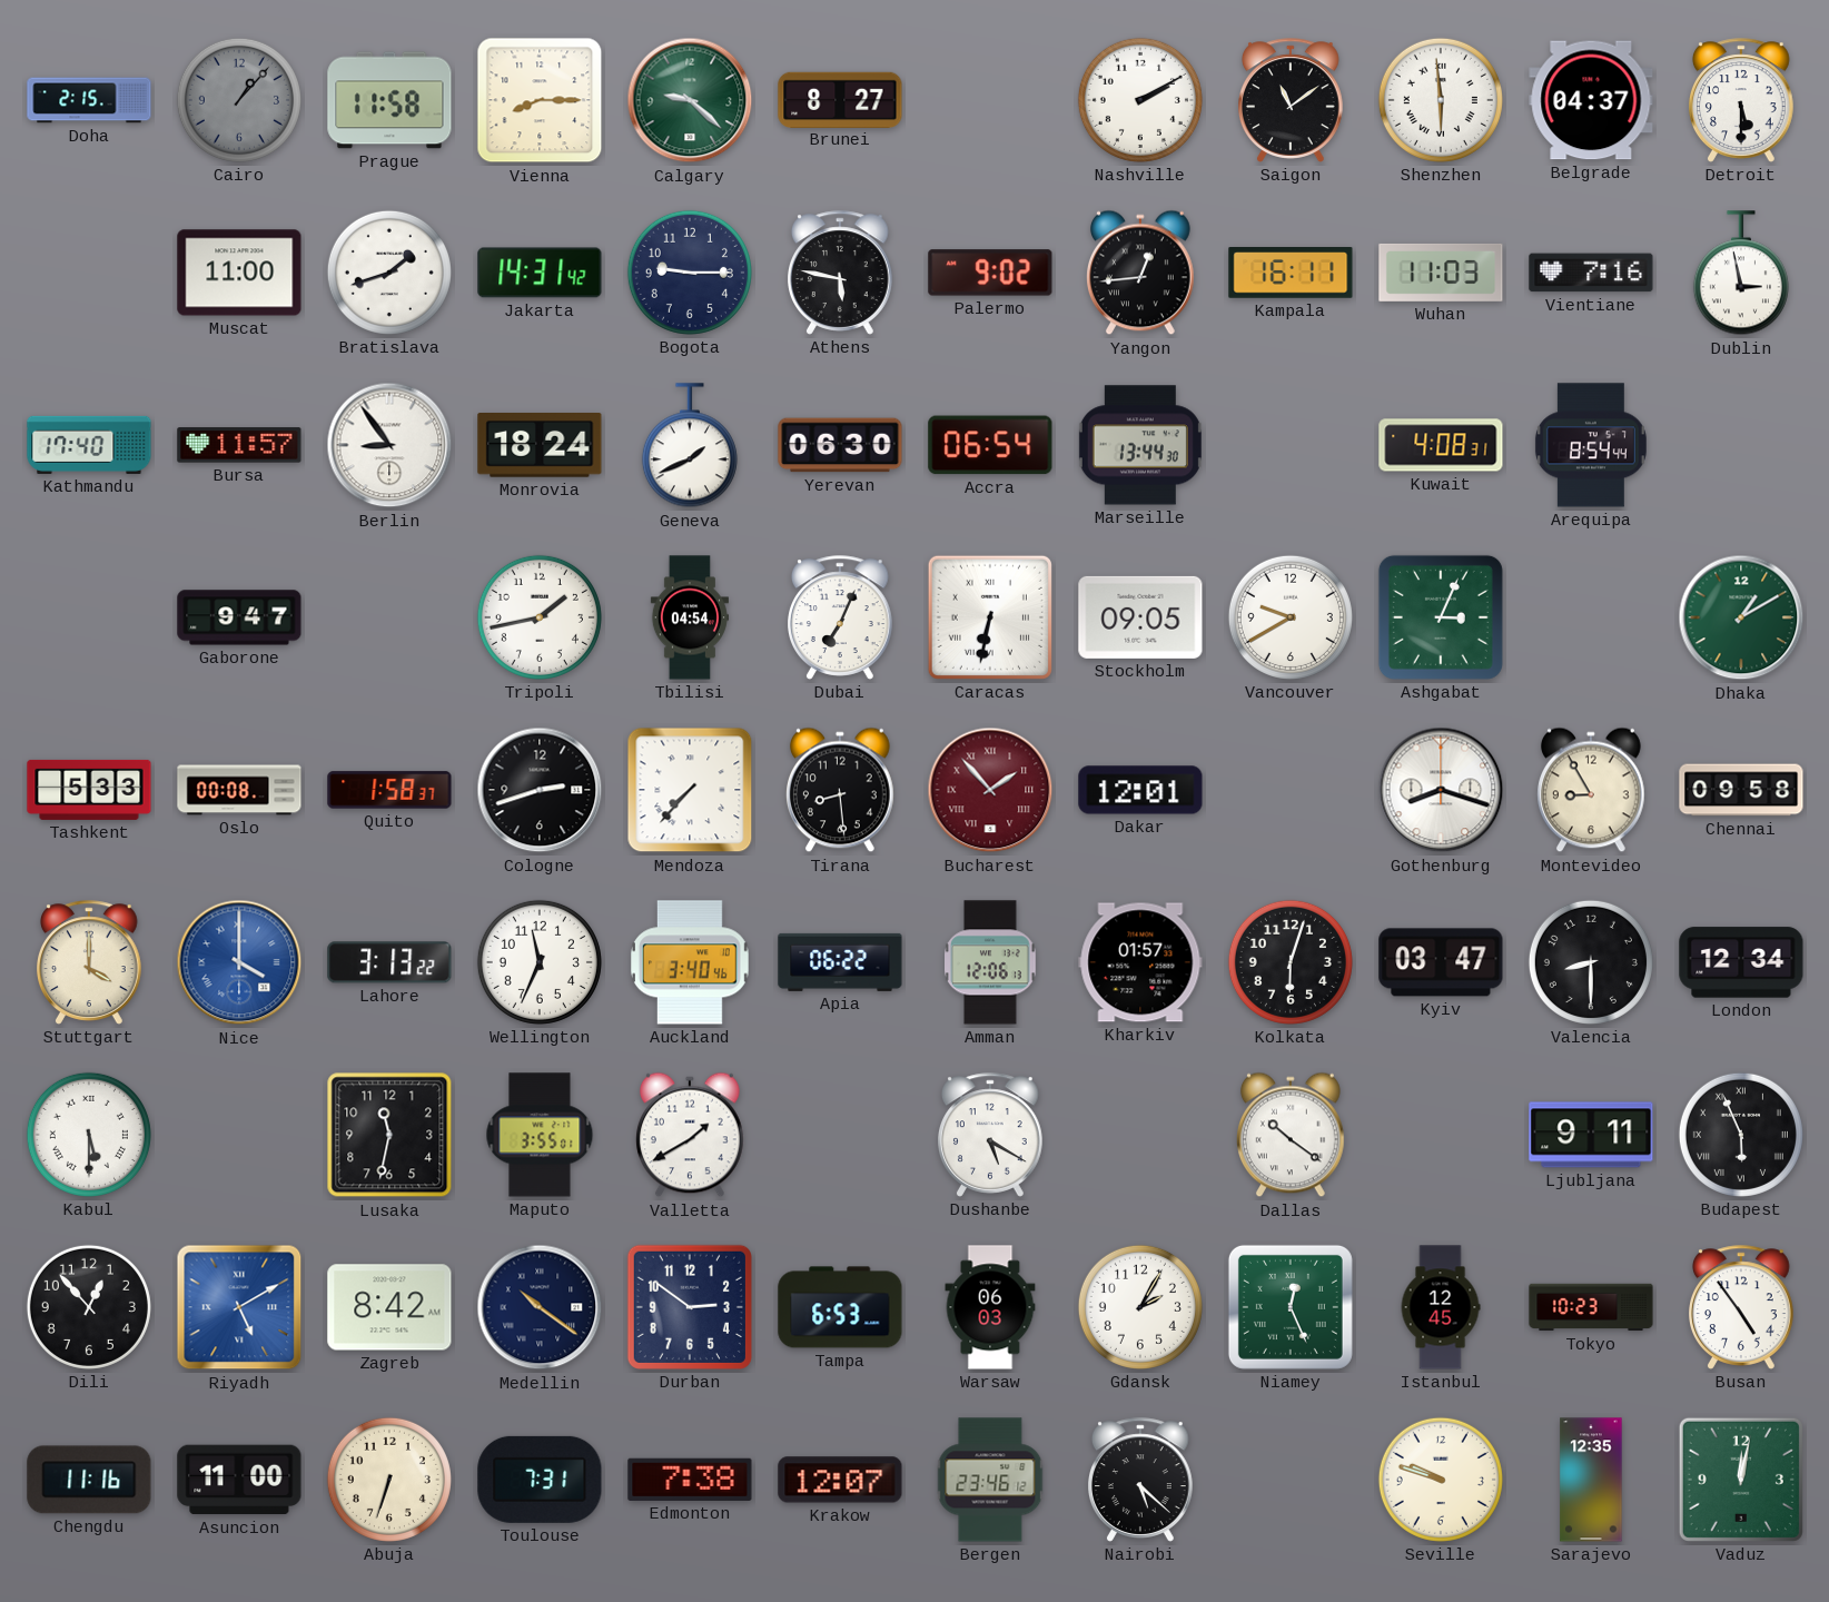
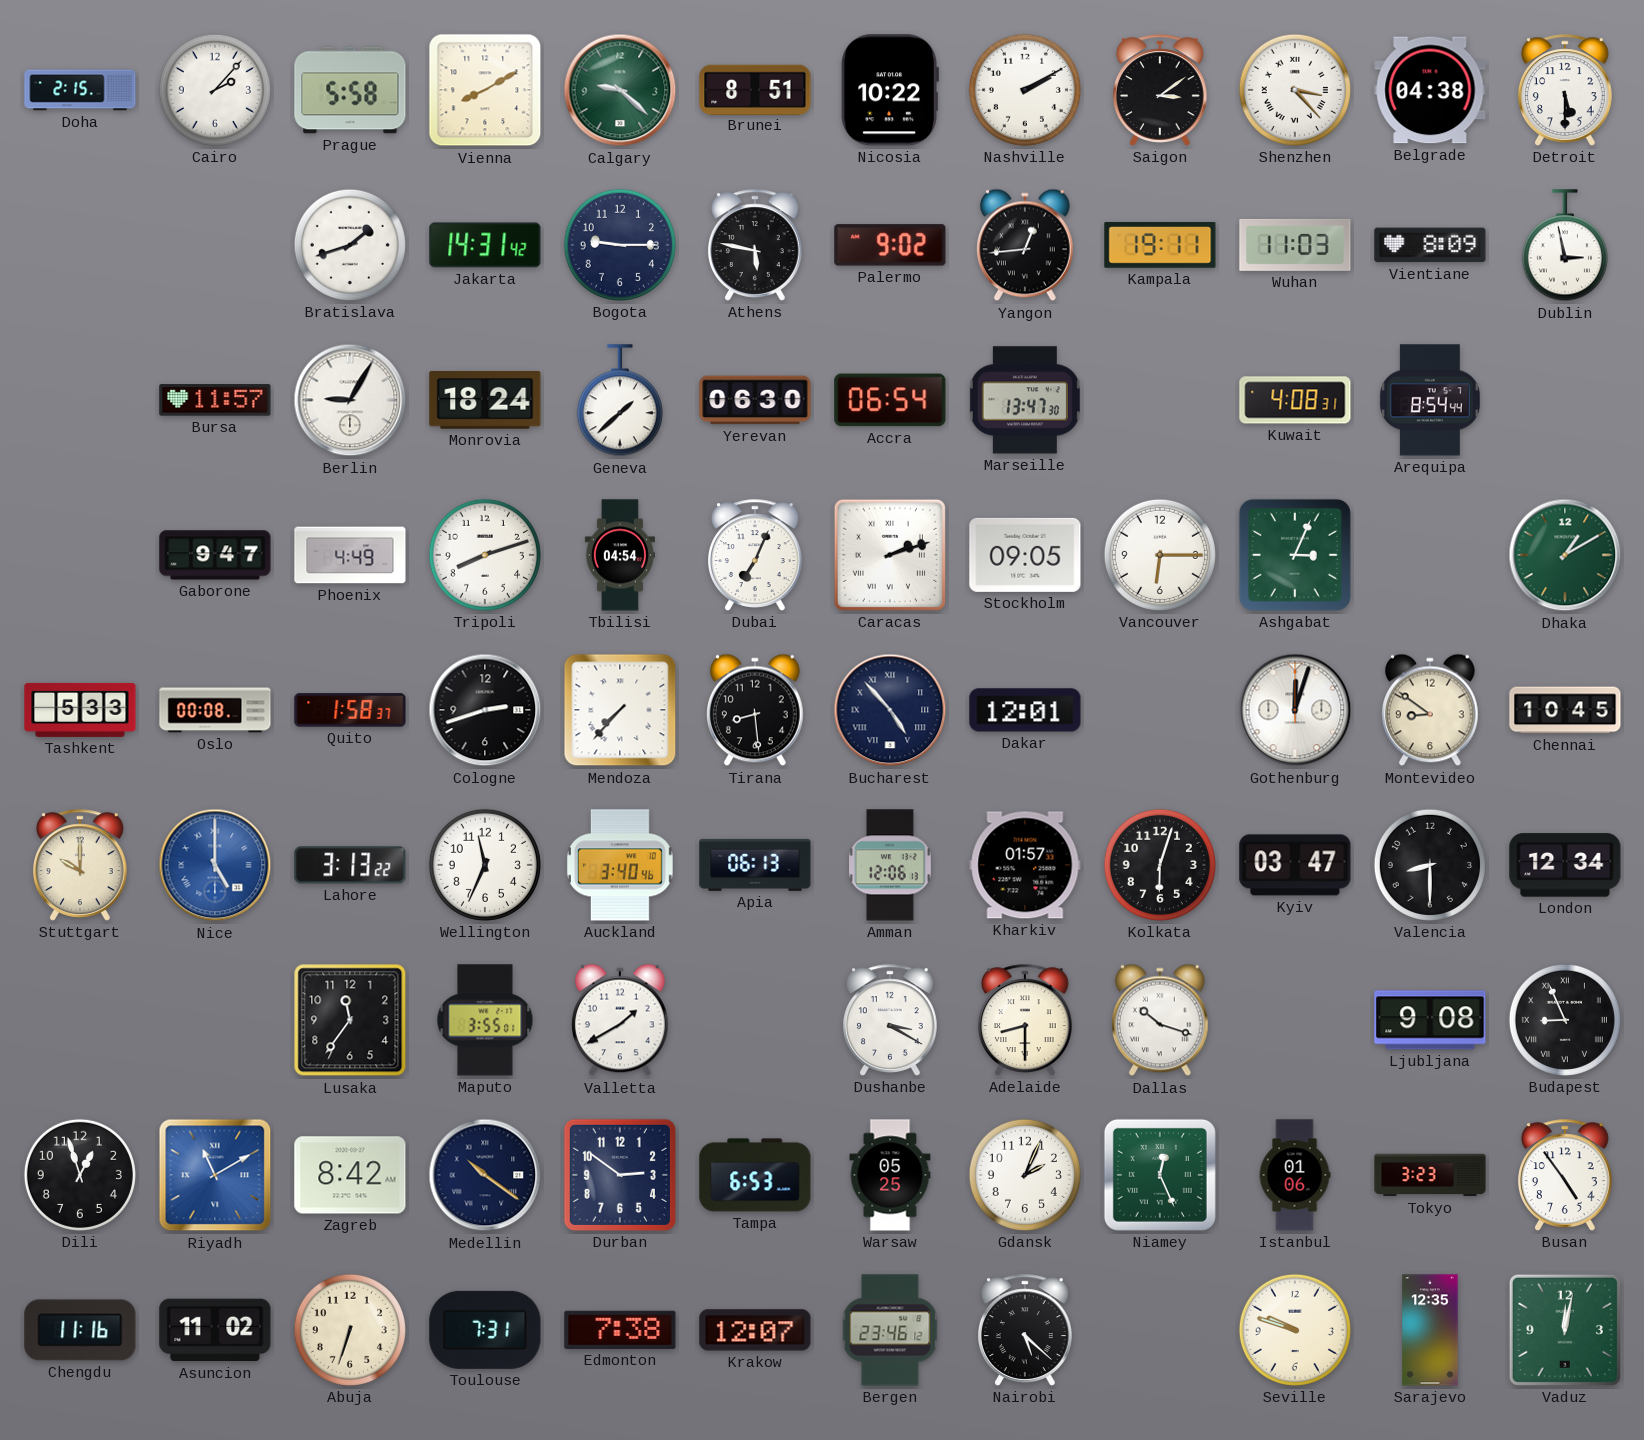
Cairo: 1:07 -> 2:07
Cairo dial: grey -> white
Prague: 11:58 -> 5:58
Vienna: 8:15 -> 8:10
Brunei: 8:27 -> 8:51
Nicosia: none -> 10:22
Saigon: 11:09 -> 3:09
Shenzhen: 5:59 -> 3:23
Belgrade: 04:37 -> 04:38
Muscat: 11:00 -> none
Kampala: 16:11 -> 19:11
Vientiane: 7:16 -> 8:09
Kathmandu: 17:40 -> none
Berlin: 8:54 -> 9:05
Geneva: 1:41 -> 1:38
Marseille: 13:44 -> 13:47
Phoenix: none -> 4:49
Tripoli: 1:43 -> 8:12
Caracas: 6:32 -> 2:12
Vancouver: 9:40 -> 6:15
Bucharest: 1:53 -> 4:53
Bucharest dial: burgundy -> navy
Gothenburg: 8:18 -> 12:03
Montevideo: 8:55 -> 8:51
Chennai: 09:58 -> 10:45
Stuttgart: 4:00 -> 10:00
Nice: 4:00 -> 5:00
Apia: 06:22 -> 06:13
Kabul: 5:30 -> none
Lusaka: 11:32 -> 11:36
Dushanbe: 5:20 -> 3:20
Adelaide: none -> 8:30
Dallas: 10:21 -> 10:18
Ljubljana: 9:11 -> 9:08
Budapest: 5:56 -> 8:56
Dili: 12:53 -> 12:57
Riyadh: 5:10 -> 11:10
Warsaw: 06:03 -> 05:25
Gdansk: 2:05 -> 2:04
Istanbul: 12:45 -> 01:06
Tokyo: 10:23 -> 3:23
Asuncion: 11:00 -> 11:02
